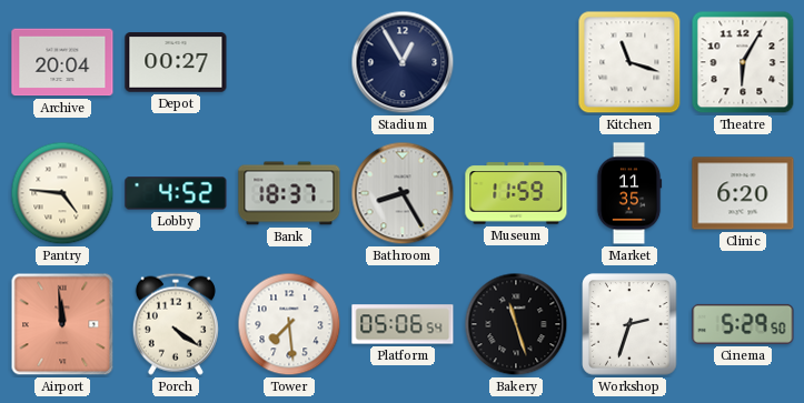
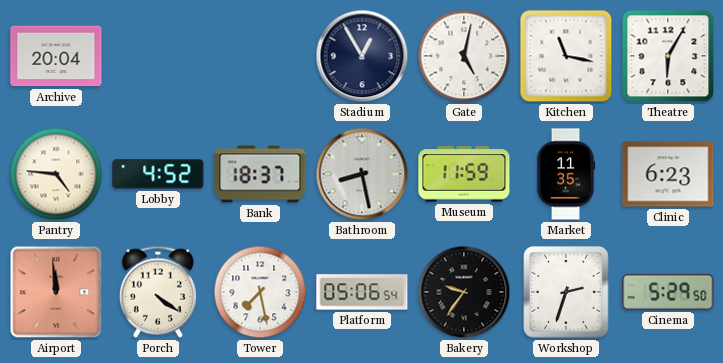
Depot: 00:27 -> none
Gate: none -> 5:02
Kitchen: 11:18 -> 11:17
Bathroom: 8:25 -> 8:28
Clinic: 6:20 -> 6:23
Tower: 7:29 -> 7:28
Bakery: 11:27 -> 9:36
